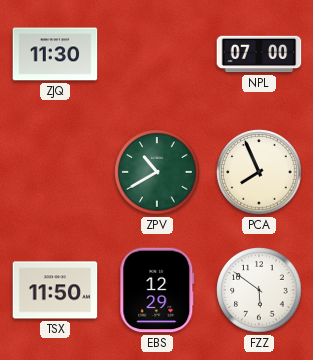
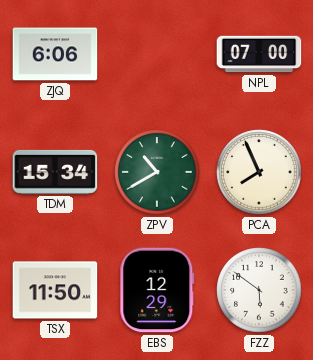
ZJQ: 11:30 -> 6:06
TDM: none -> 15:34
